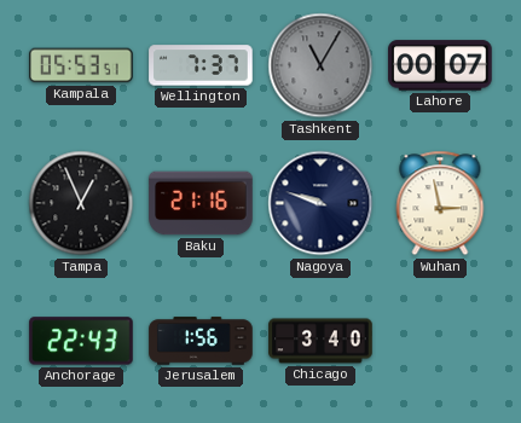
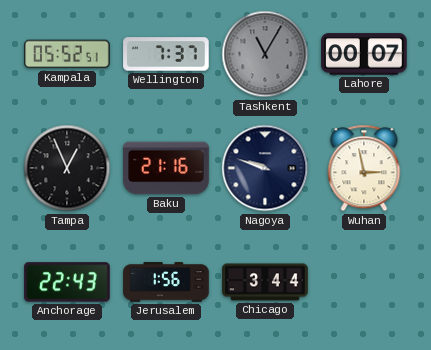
Kampala: 05:53 -> 05:52
Chicago: 3:40 -> 3:44
